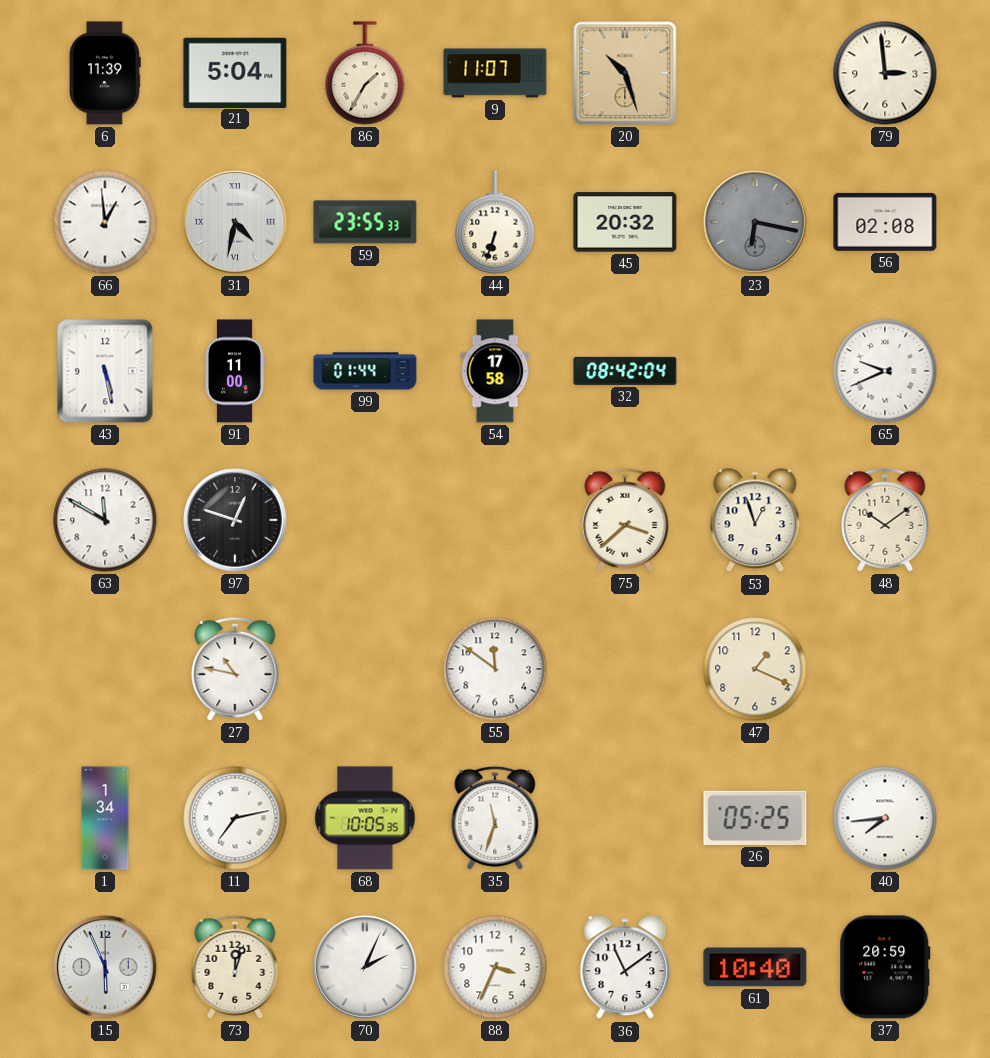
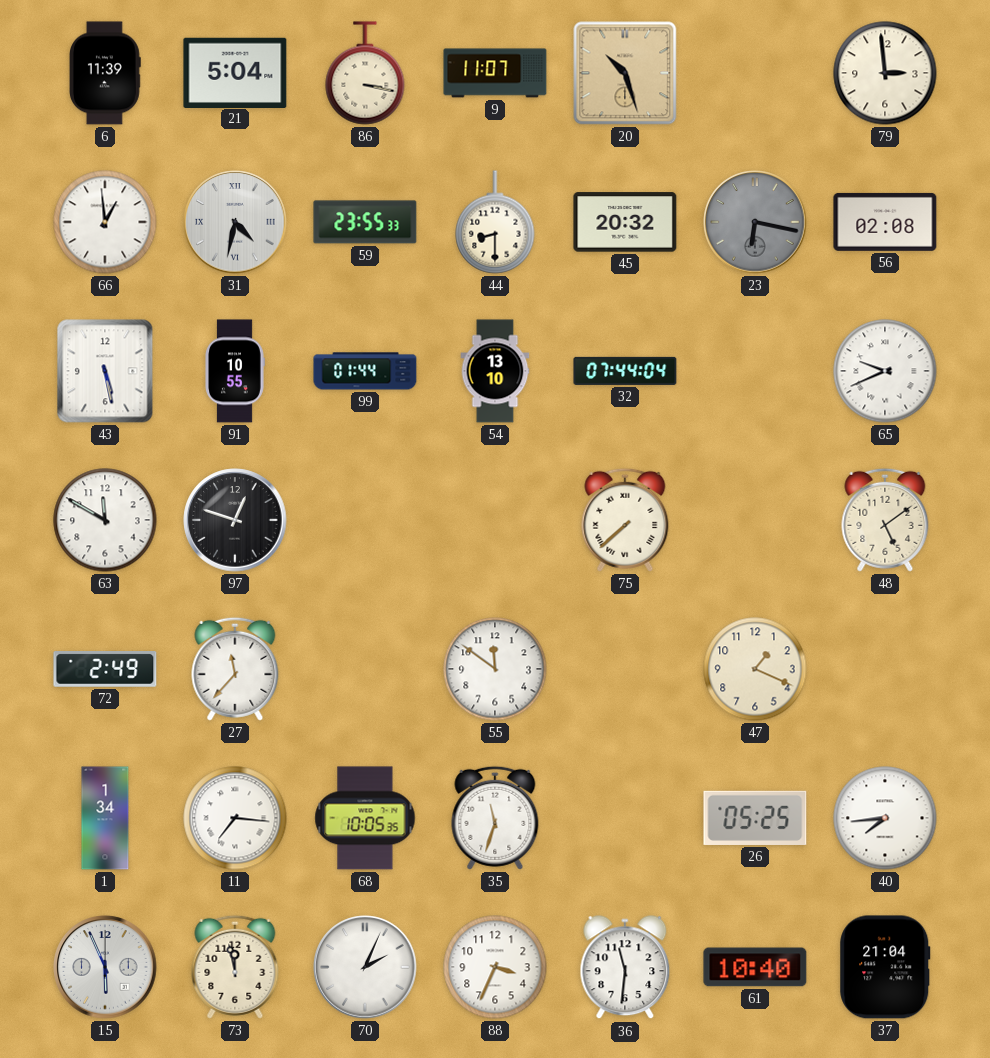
86: 1:35 -> 3:17
44: 6:33 -> 8:30
91: 11:00 -> 10:55
54: 17:58 -> 13:10
32: 08:42 -> 07:44
75: 3:38 -> 7:38
53: 12:57 -> none
48: 10:09 -> 5:09
72: none -> 2:49
27: 10:47 -> 11:37
11: 7:13 -> 7:16
73: 12:03 -> 11:58
36: 11:09 -> 11:31
37: 20:59 -> 21:04
